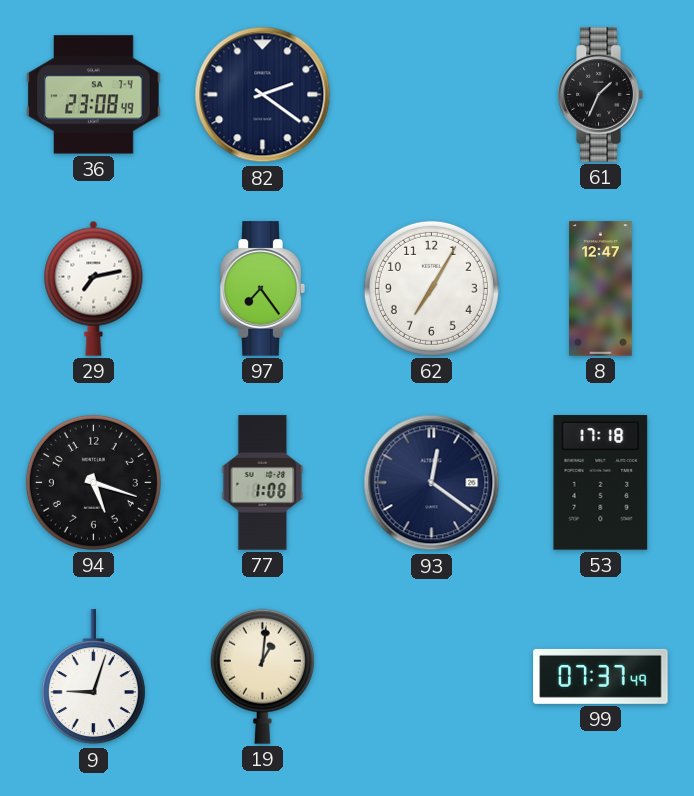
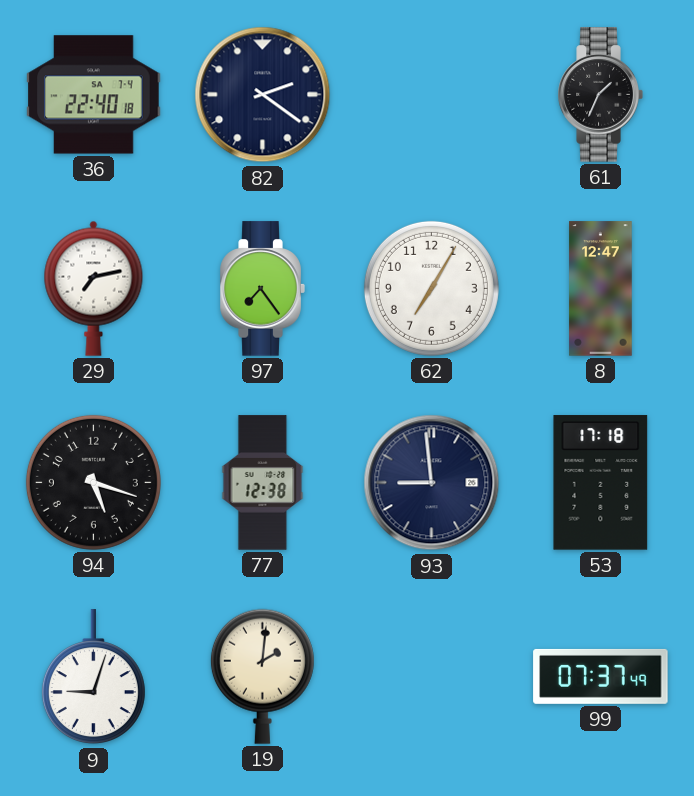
36: 23:08 -> 22:40
77: 1:08 -> 12:38
93: 12:21 -> 8:59
19: 1:01 -> 2:01
